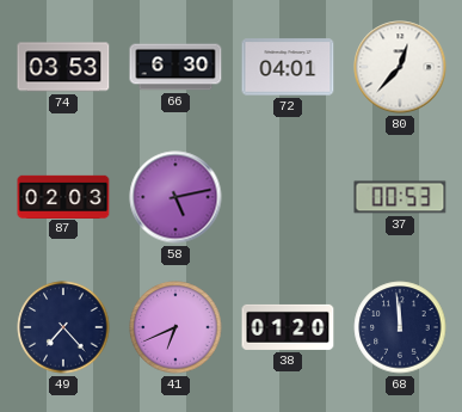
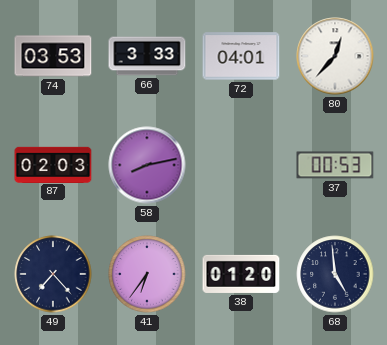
66: 6:30 -> 3:33
58: 5:13 -> 8:13
41: 6:41 -> 6:36
68: 11:59 -> 4:59
